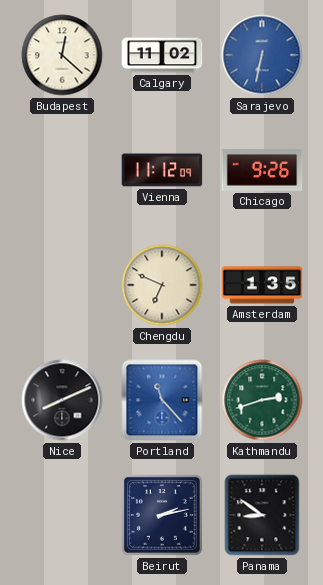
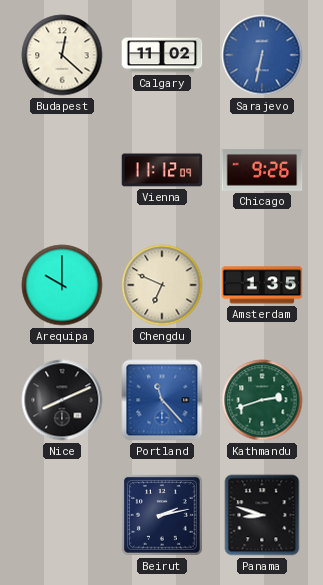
Arequipa: none -> 10:00
Panama: 8:51 -> 8:48
